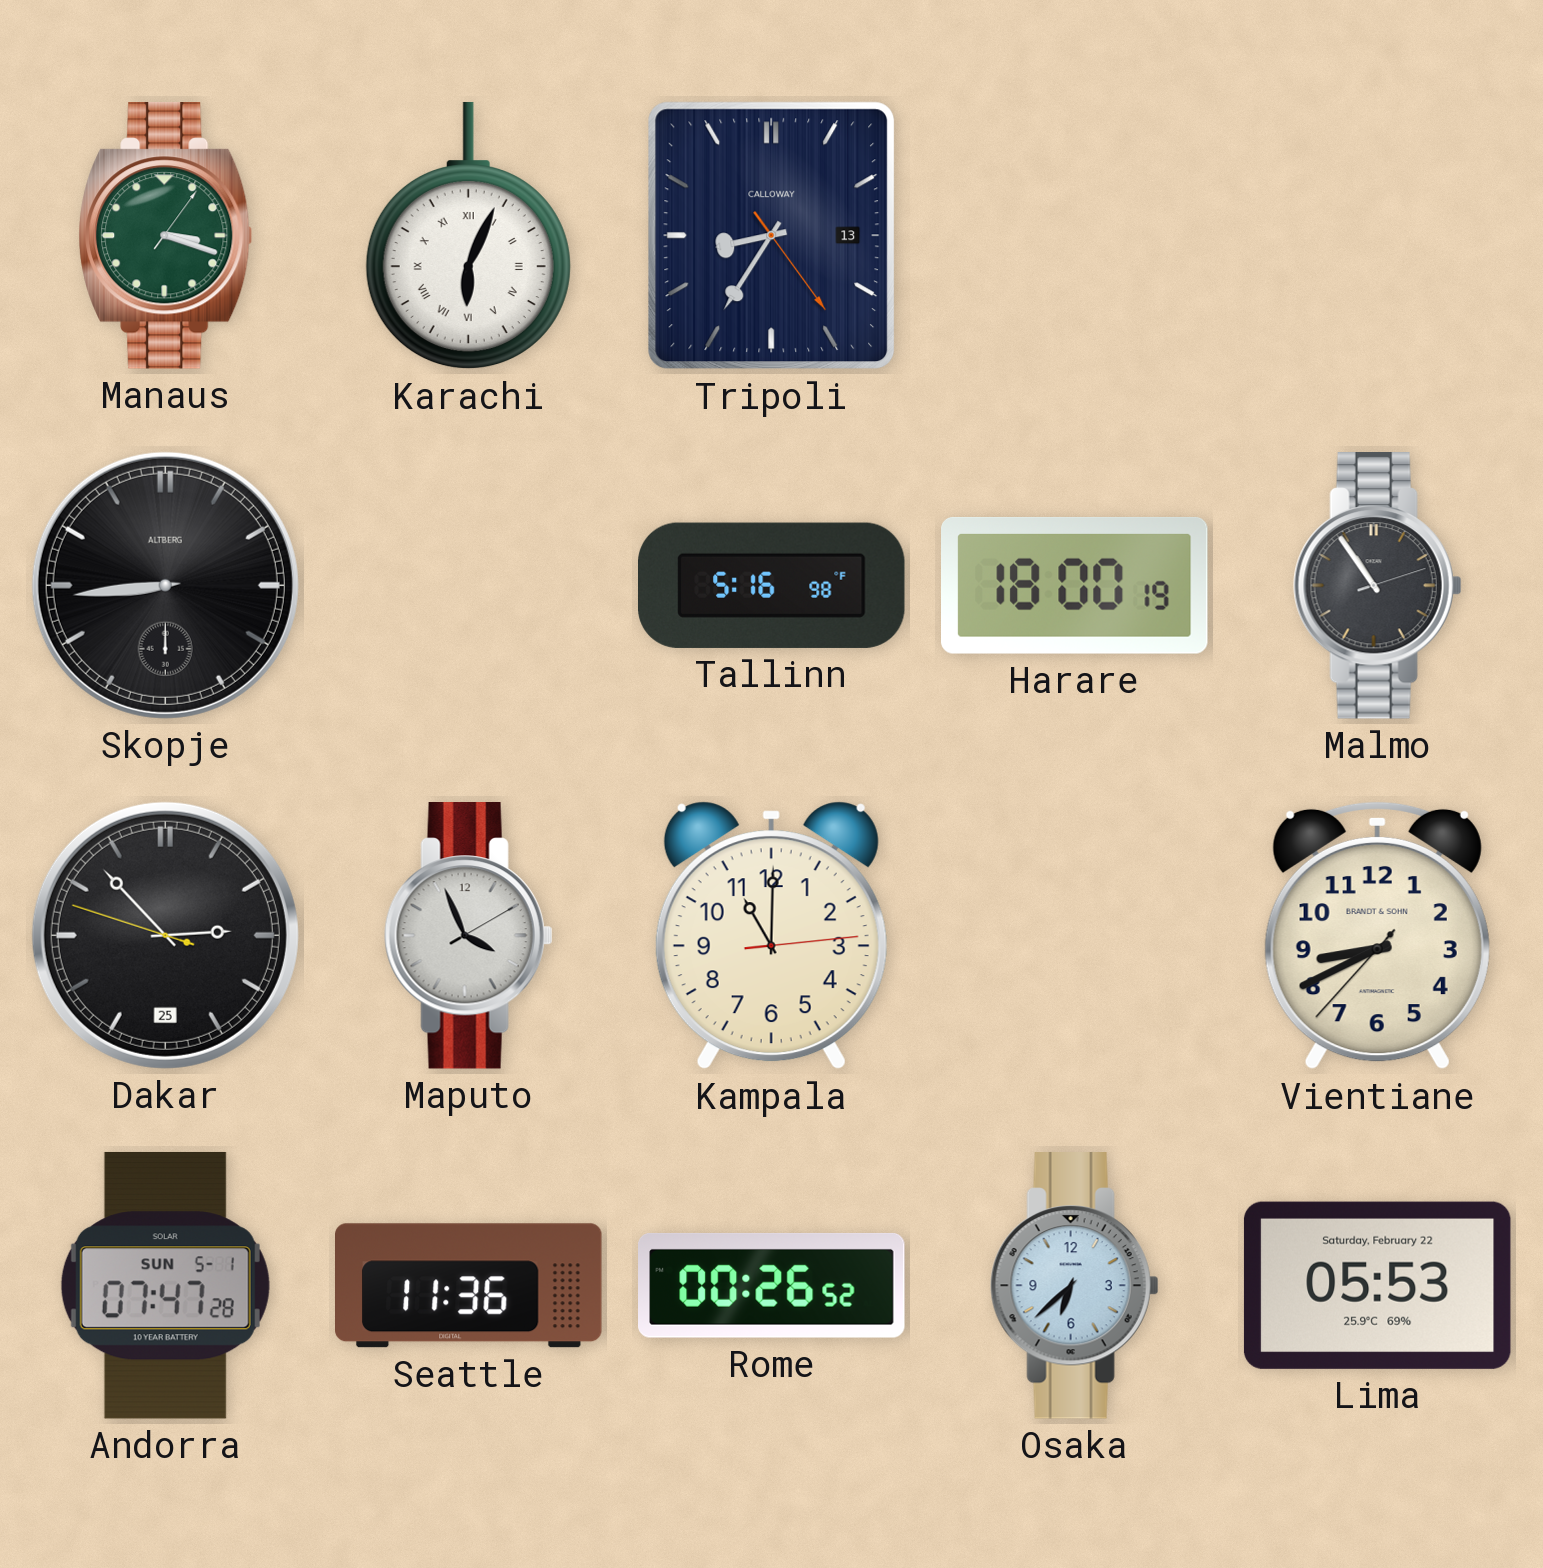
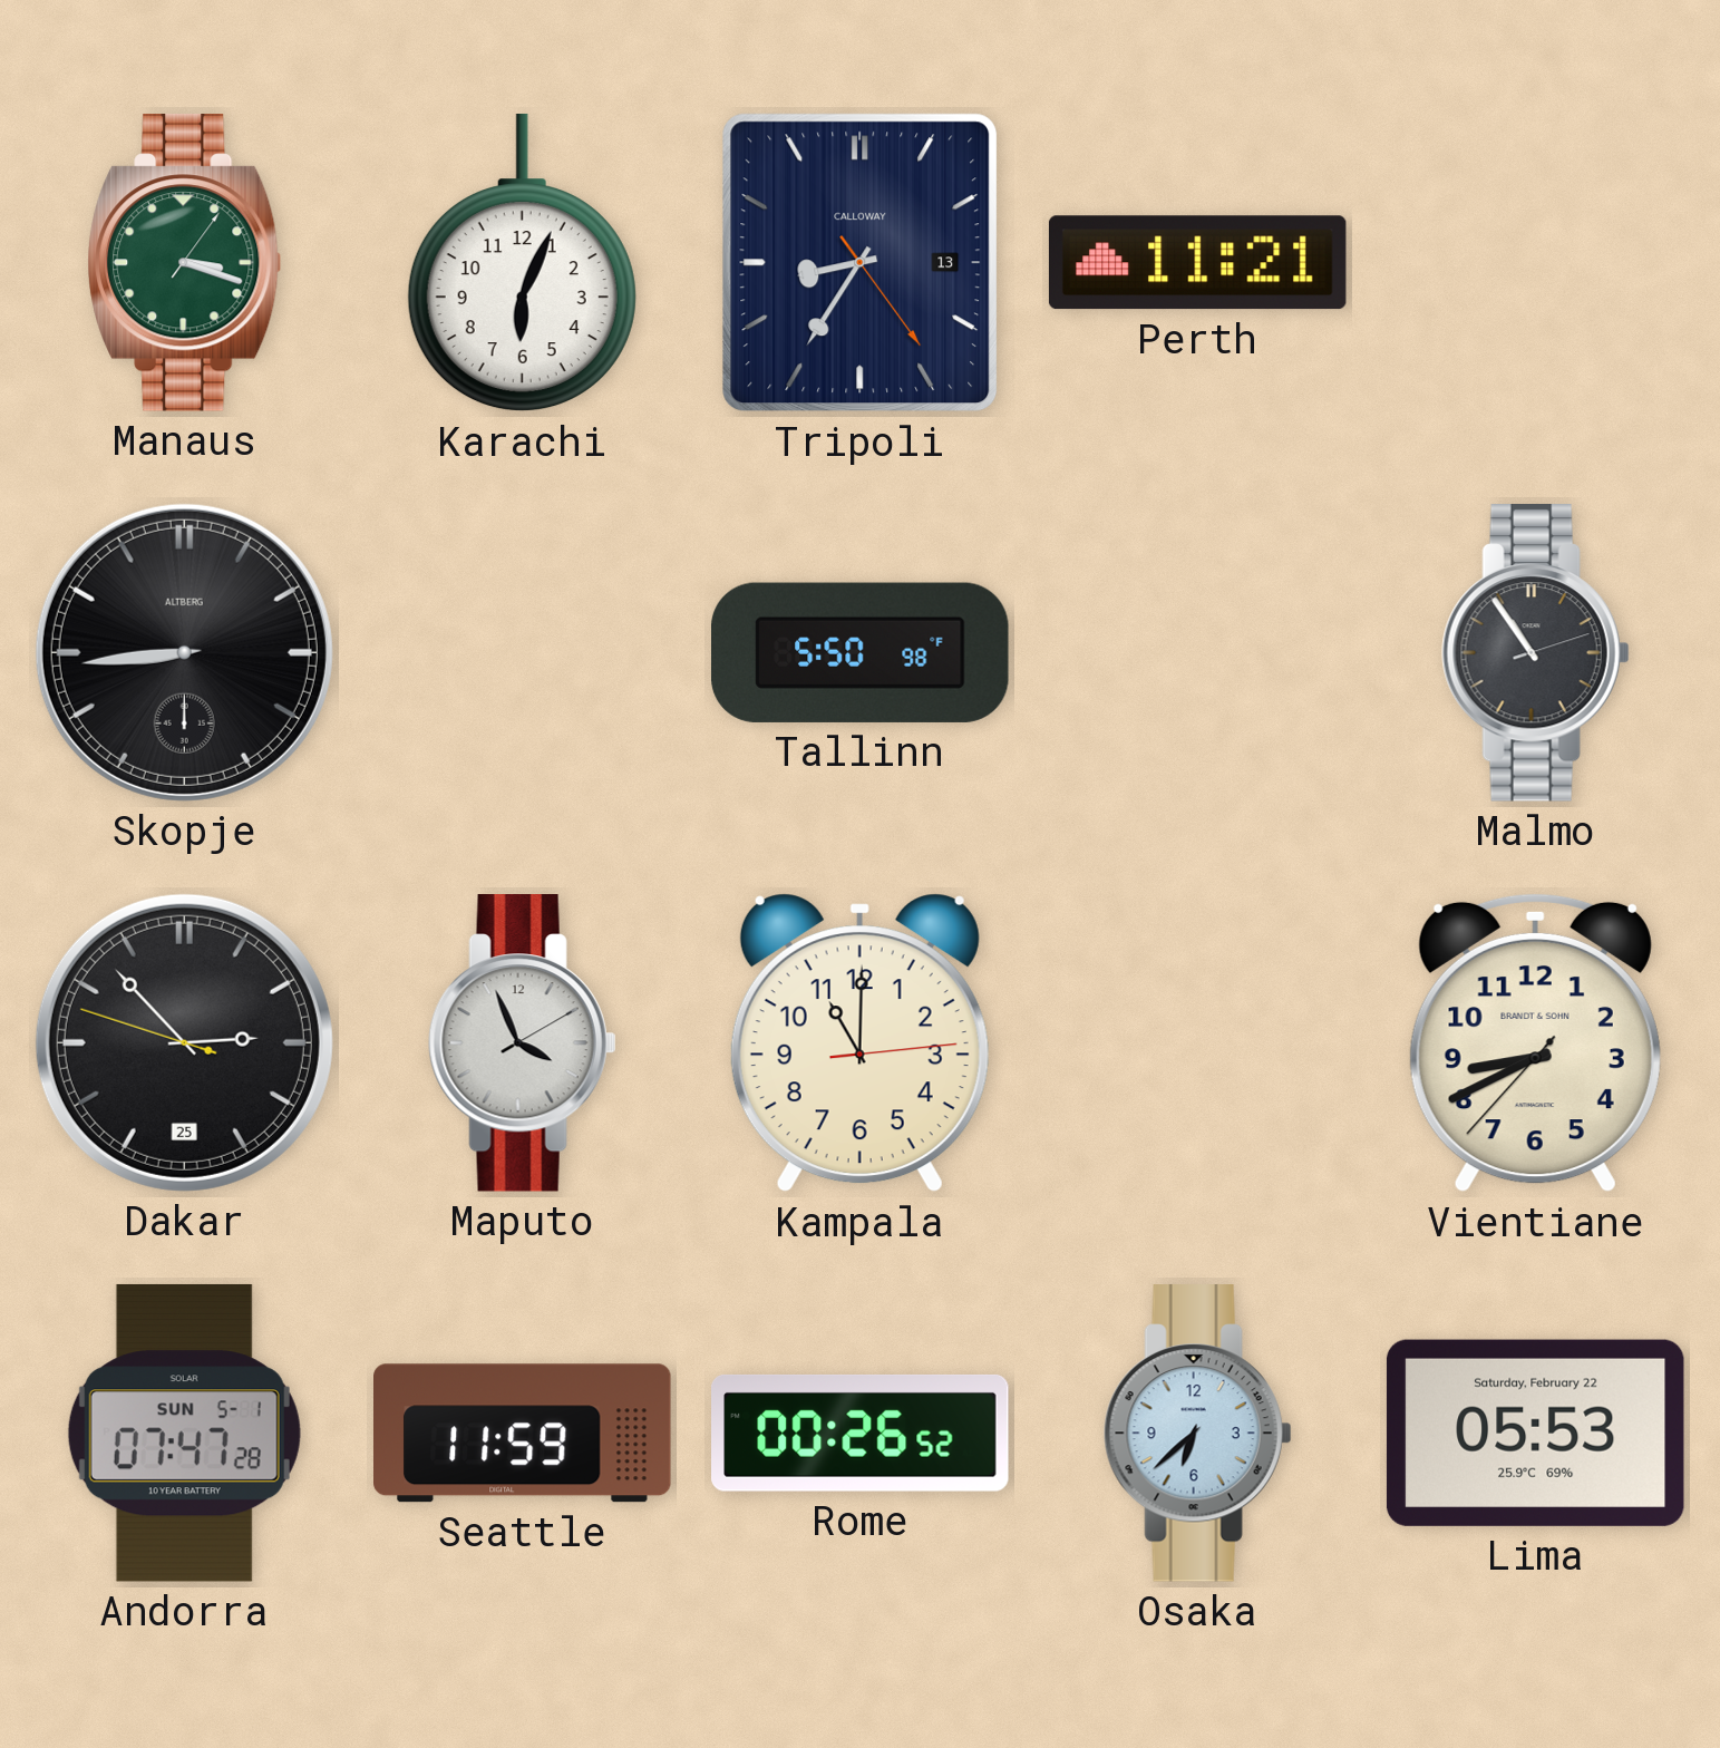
Karachi numerals: Roman -> Arabic
Perth: none -> 11:21
Tallinn: 5:16 -> 5:50
Harare: 18:00 -> none
Seattle: 11:36 -> 11:59
